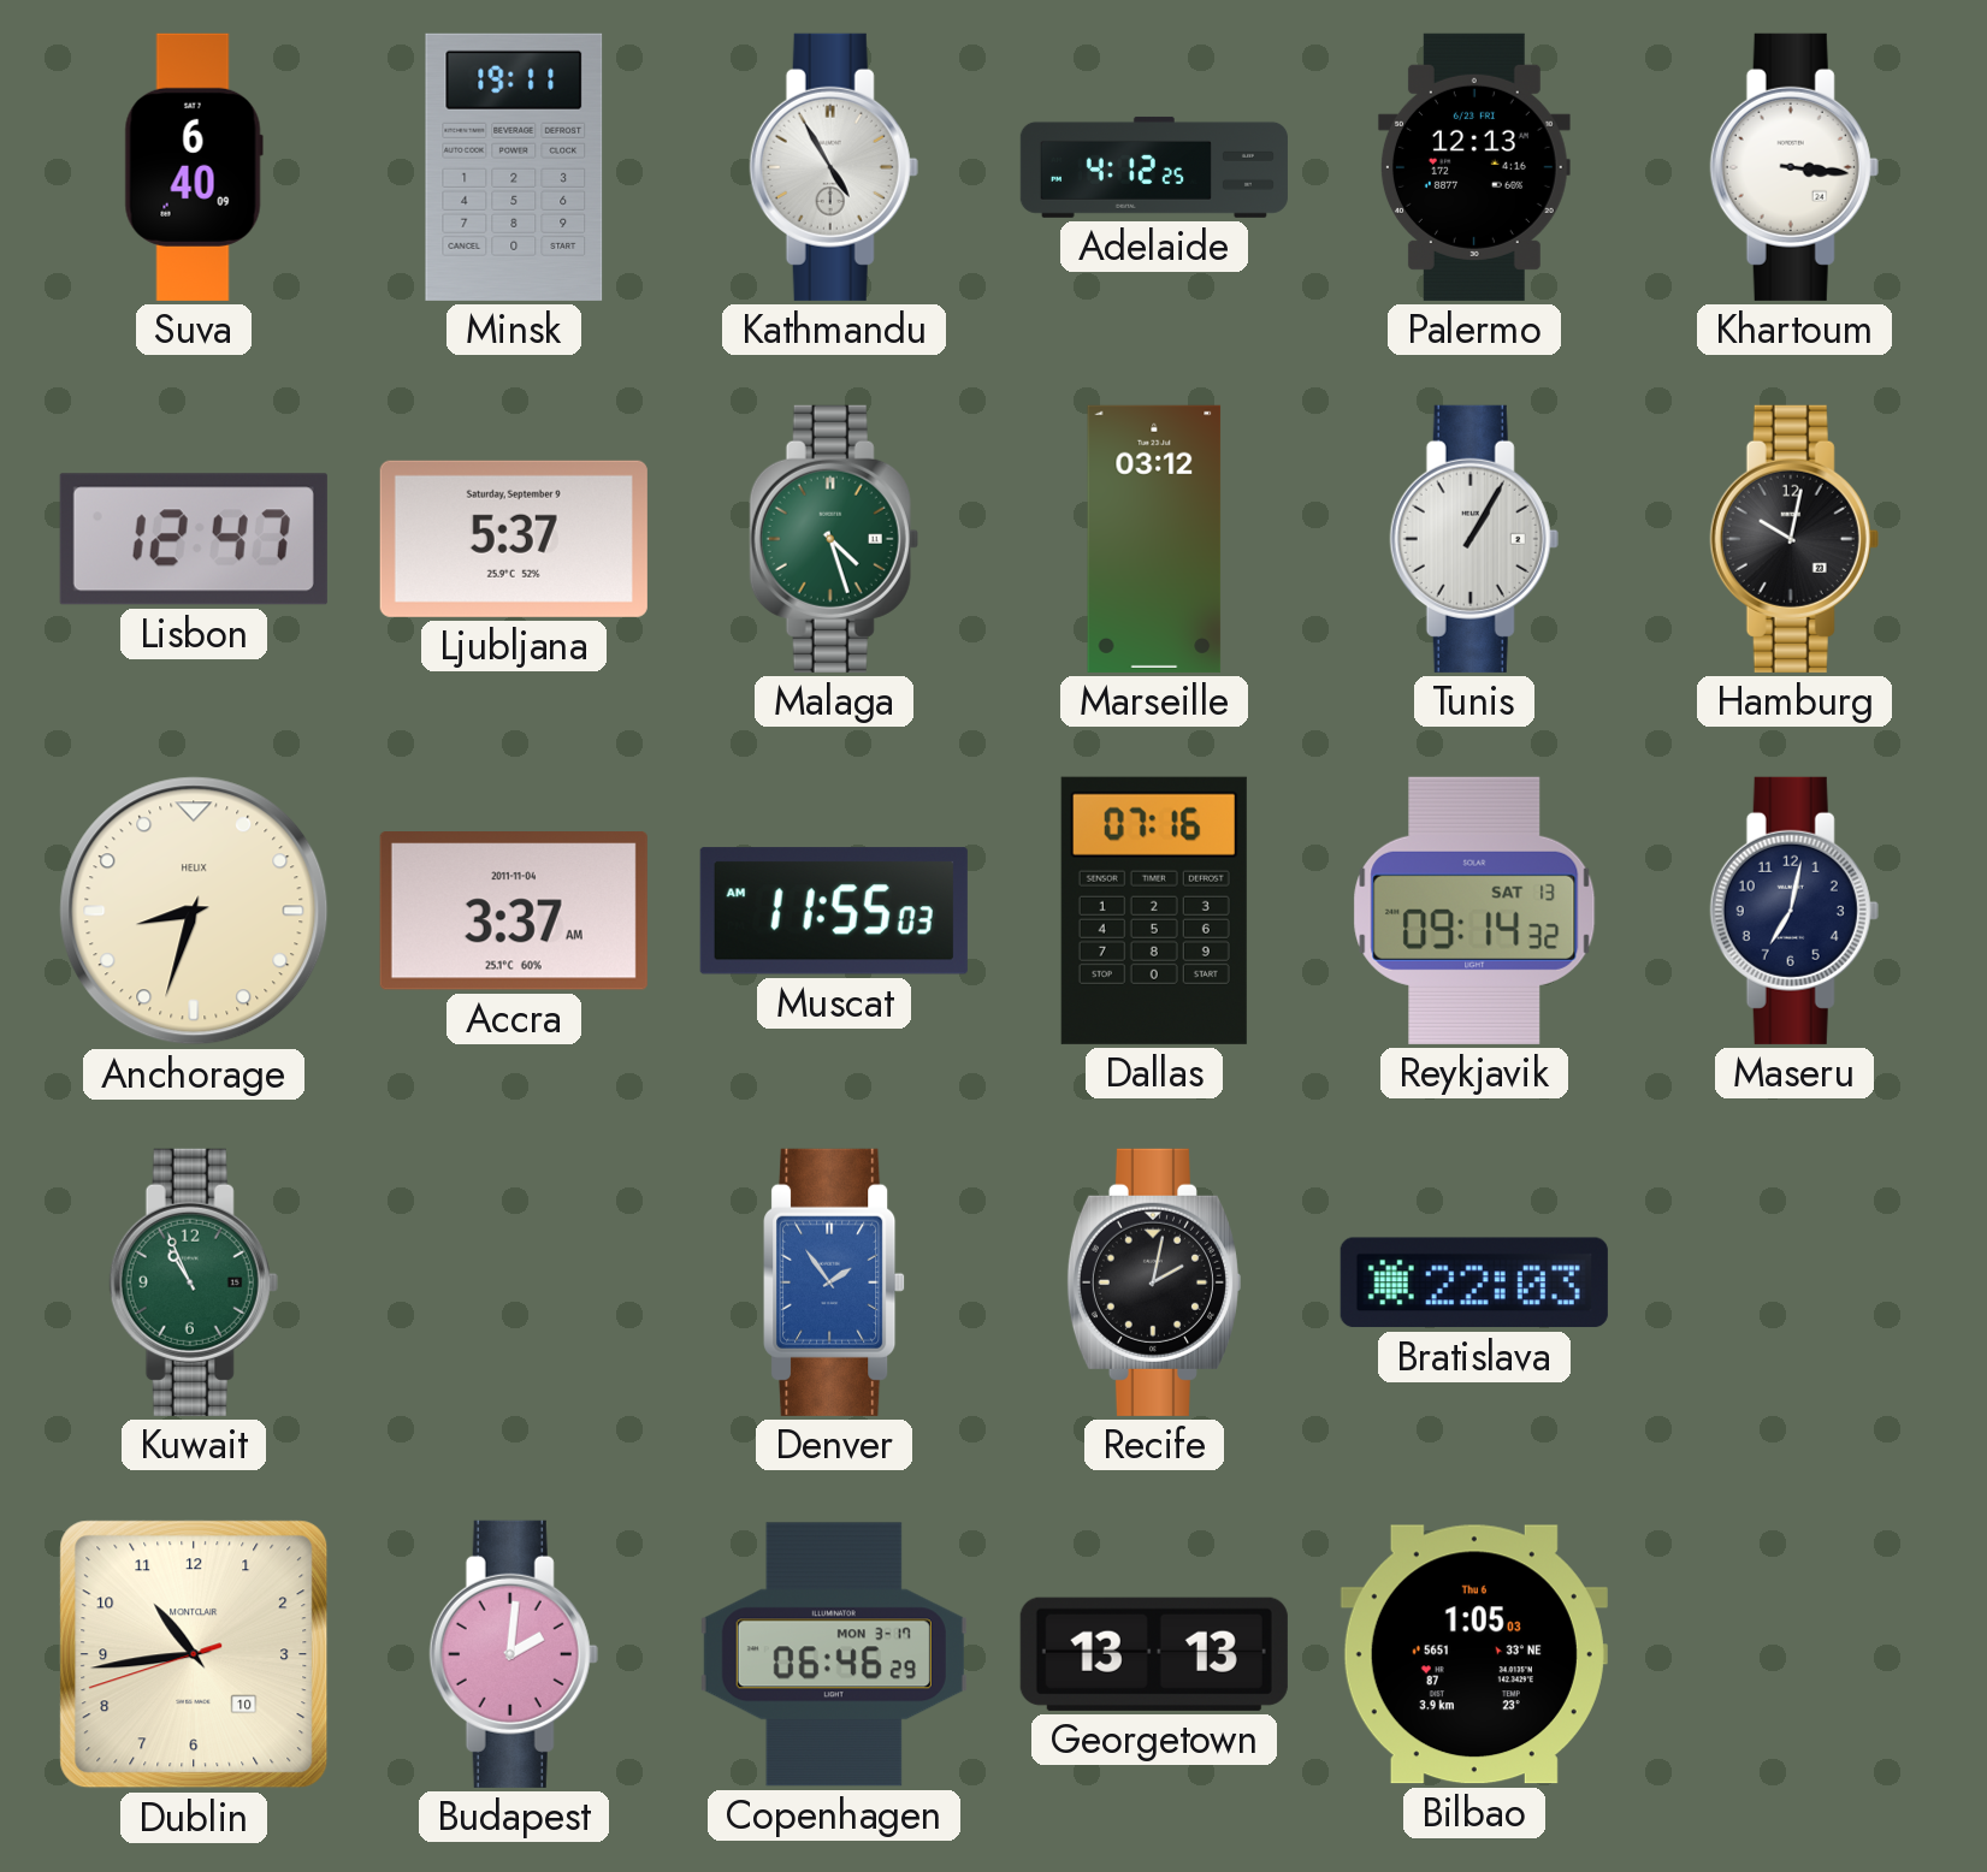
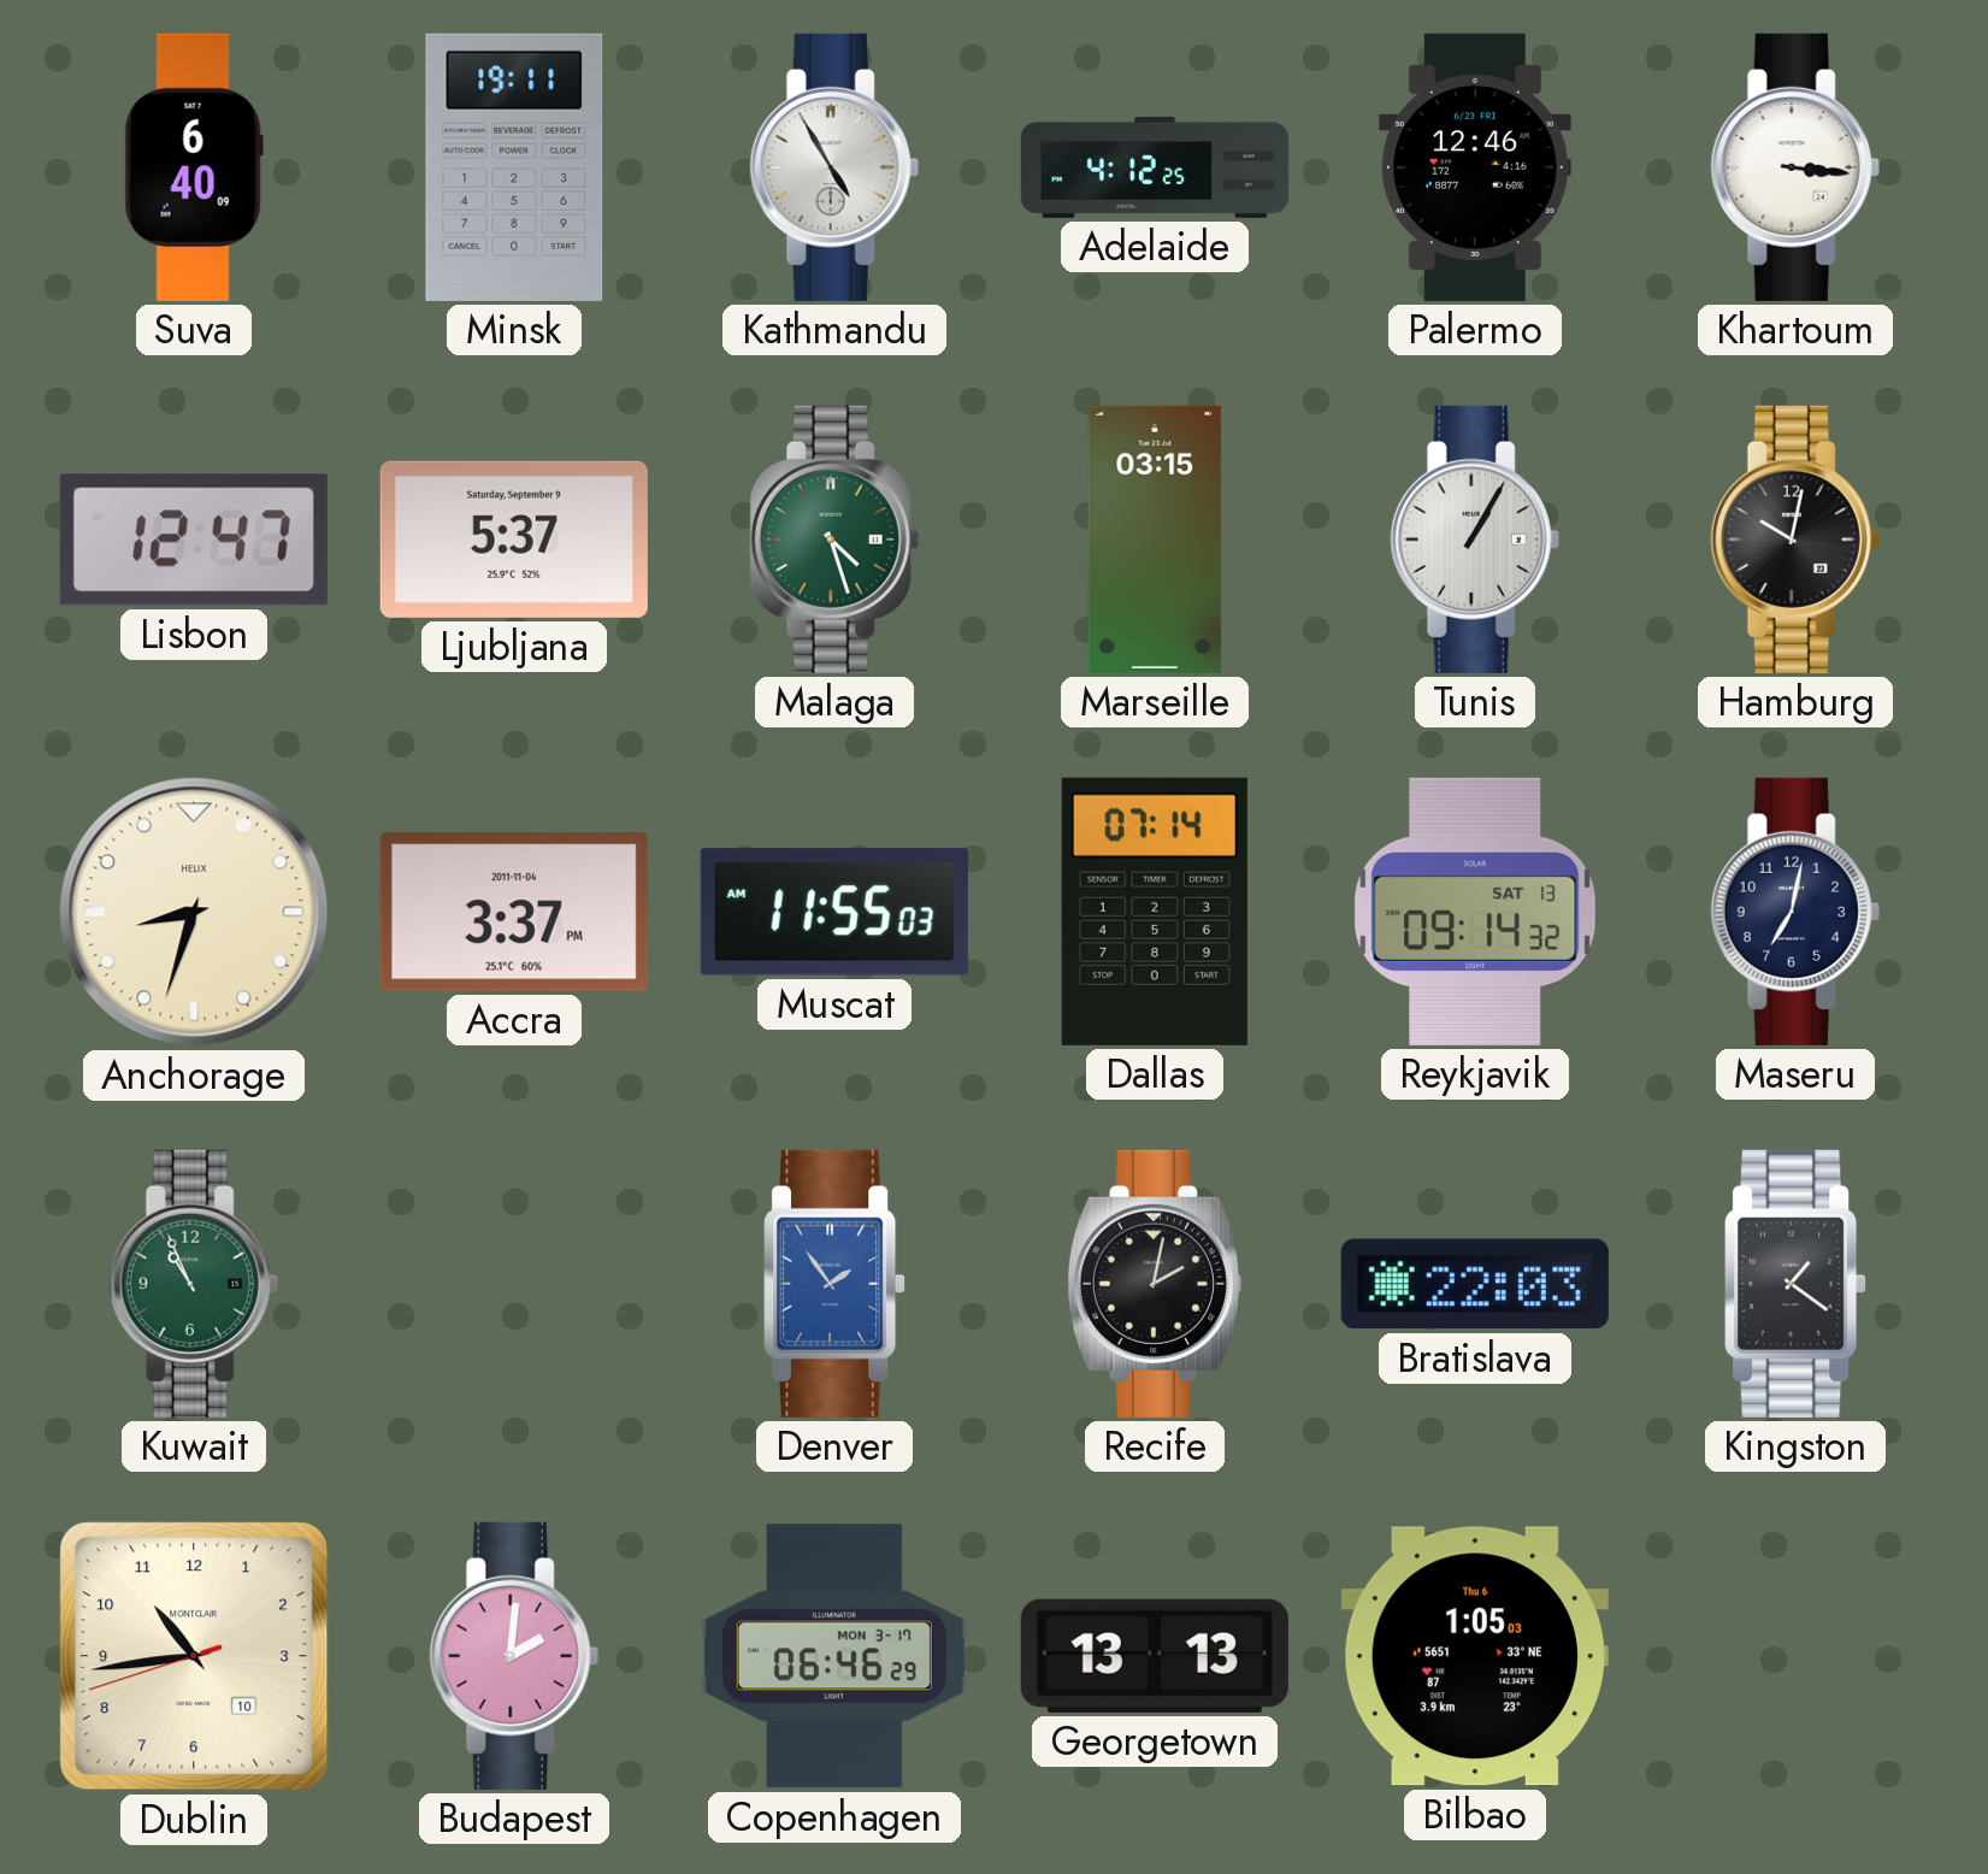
Palermo: 12:13 -> 12:46
Marseille: 03:12 -> 03:15
Accra: 3:37 AM -> 3:37 PM
Dallas: 07:16 -> 07:14
Kingston: none -> 1:21
